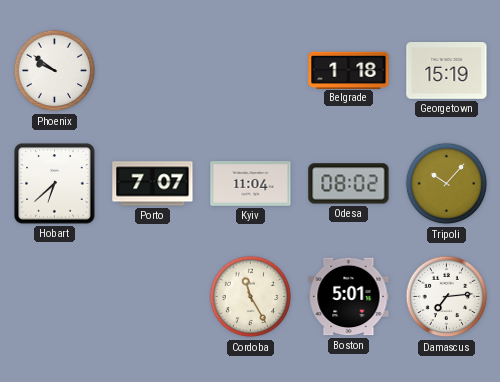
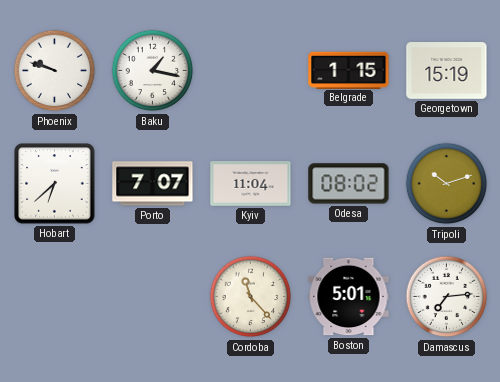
Phoenix: 9:51 -> 9:48
Baku: none -> 1:17
Belgrade: 1:18 -> 1:15
Tripoli: 10:07 -> 10:12
Cordoba: 11:25 -> 11:23
